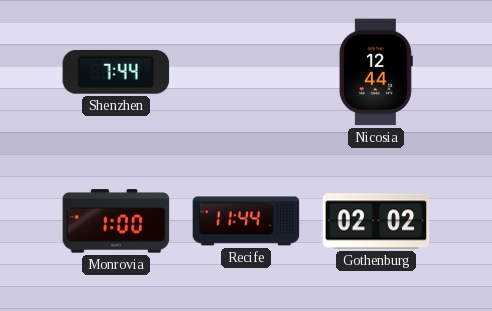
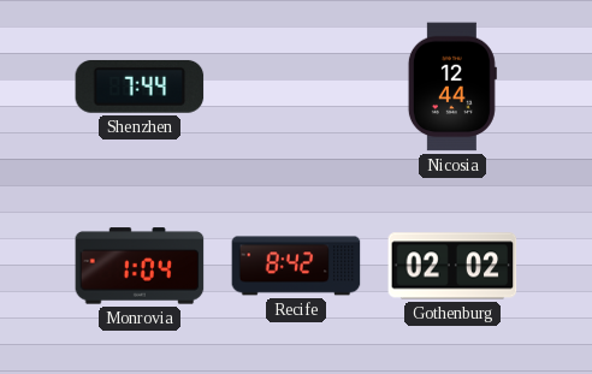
Monrovia: 1:00 -> 1:04
Recife: 11:44 -> 8:42
